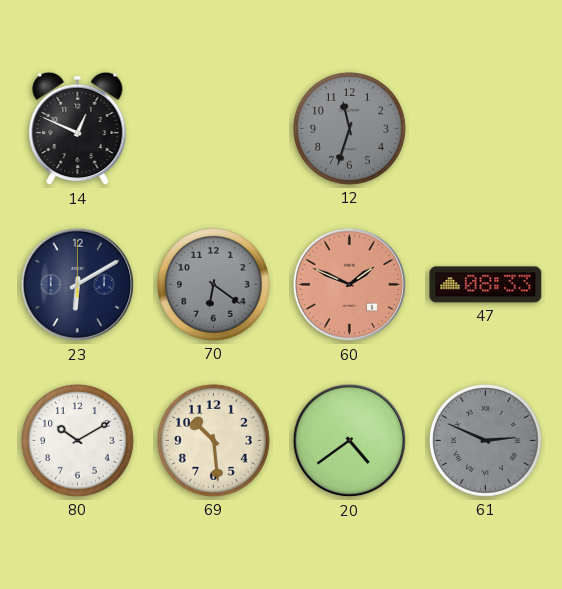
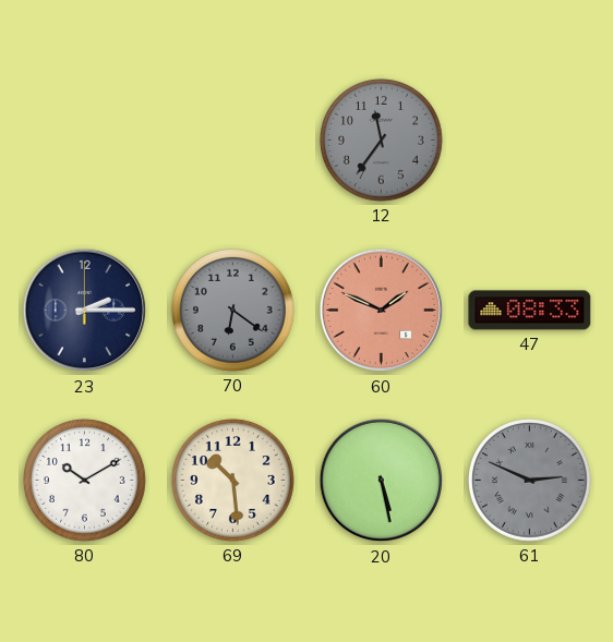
14: 12:49 -> none
12: 11:33 -> 11:36
23: 6:10 -> 2:15
20: 4:39 -> 5:28
